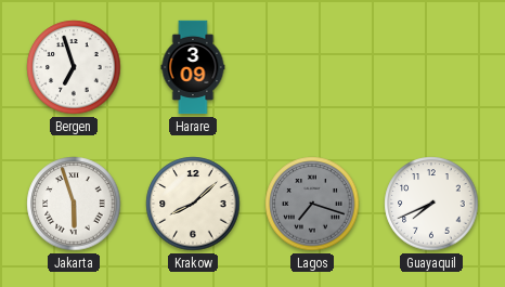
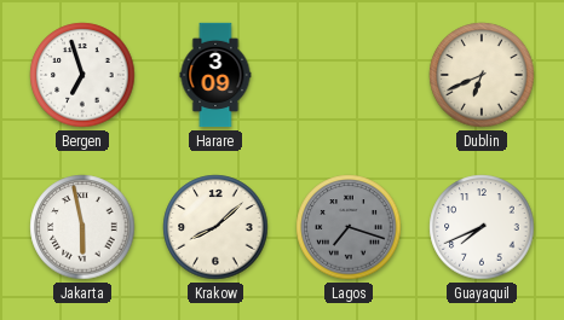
Dublin: none -> 6:41
Jakarta: 5:57 -> 5:58
